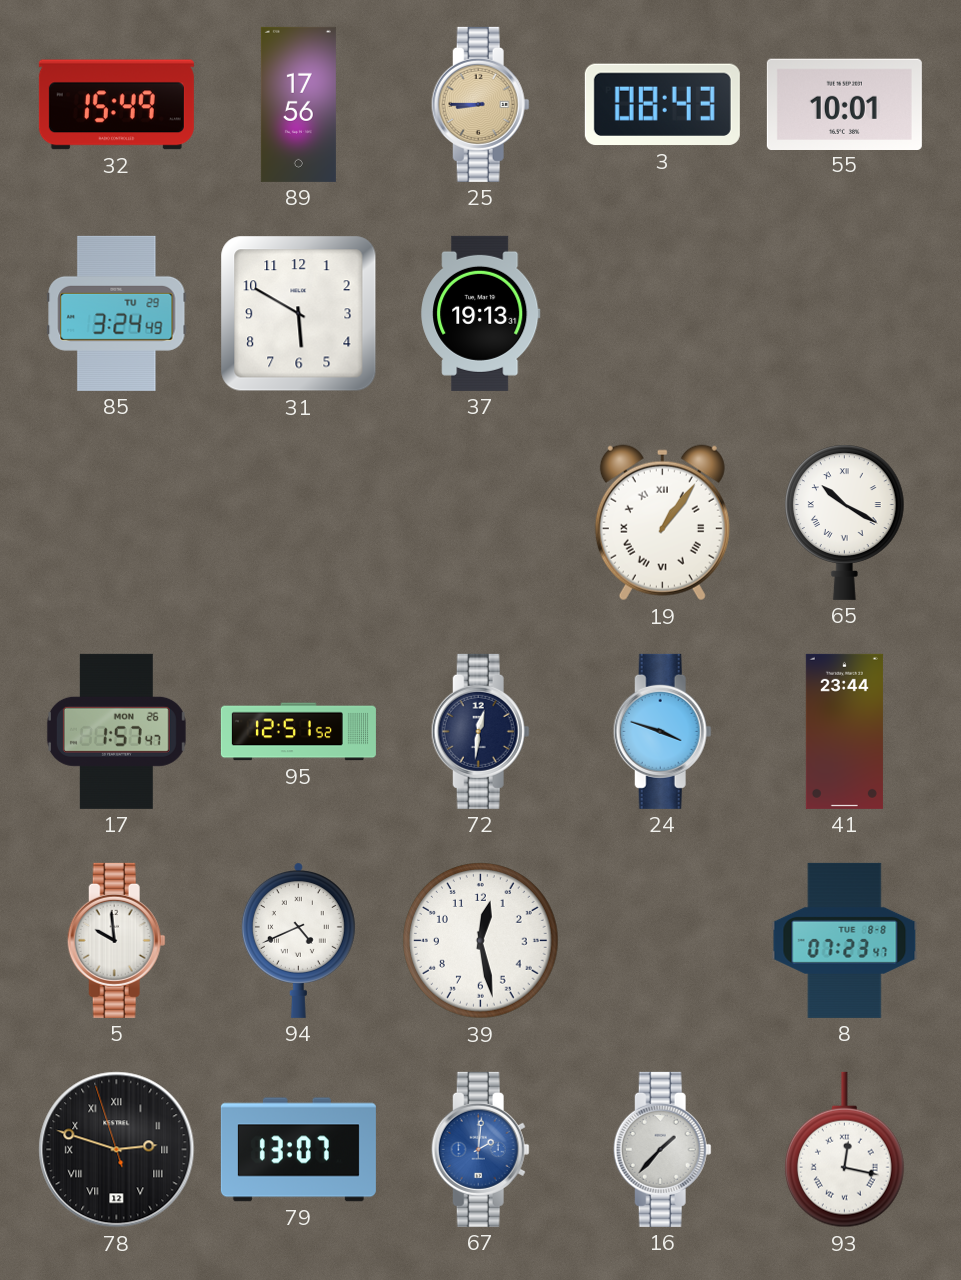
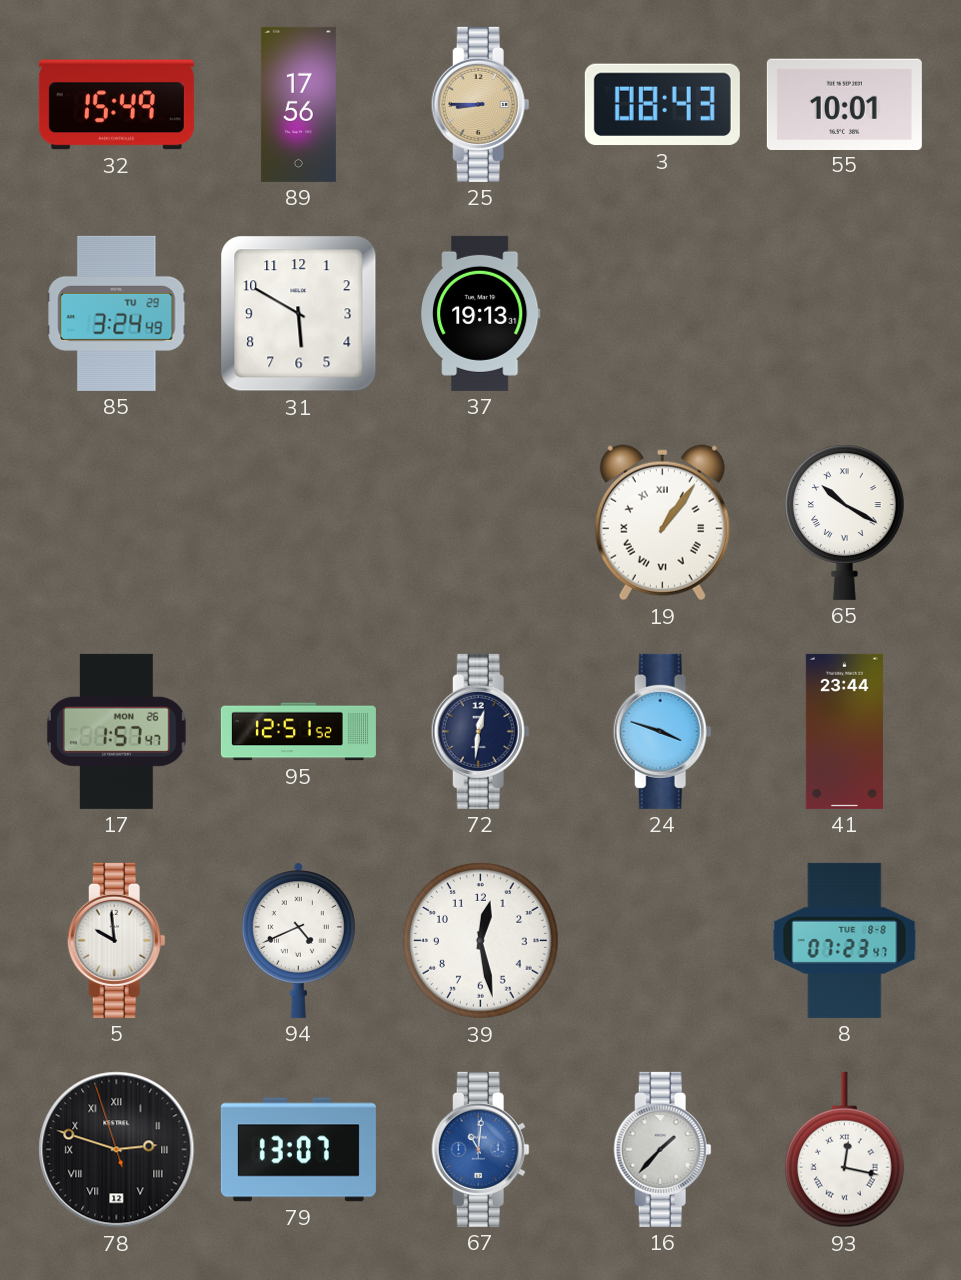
67: 2:01 -> 11:01
